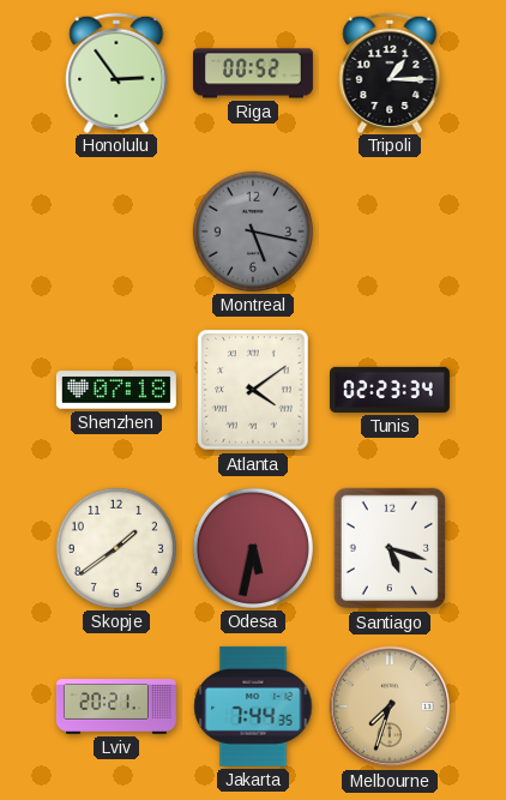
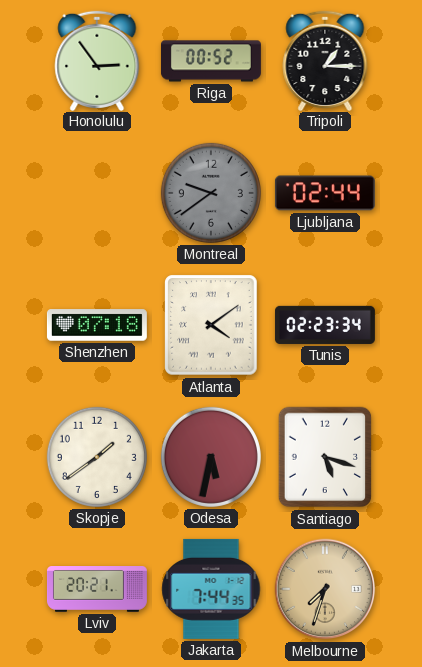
Montreal: 5:17 -> 9:39
Ljubljana: none -> 02:44
